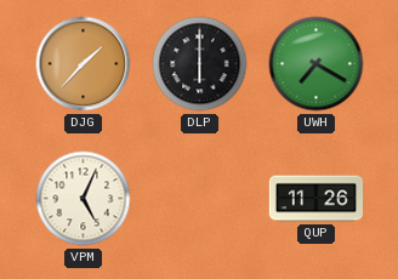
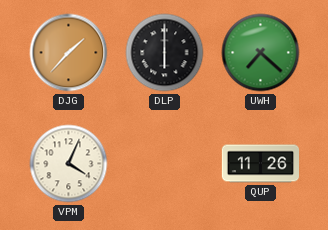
UWH: 7:20 -> 7:22
VPM: 5:04 -> 4:04
